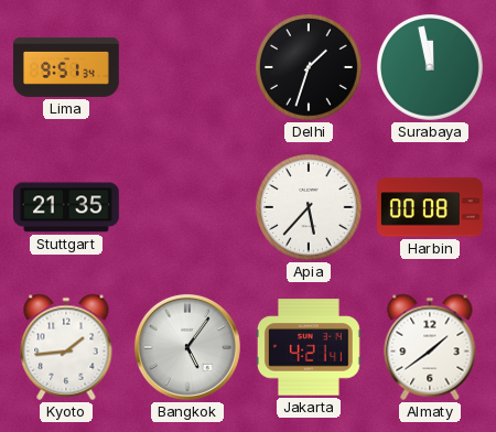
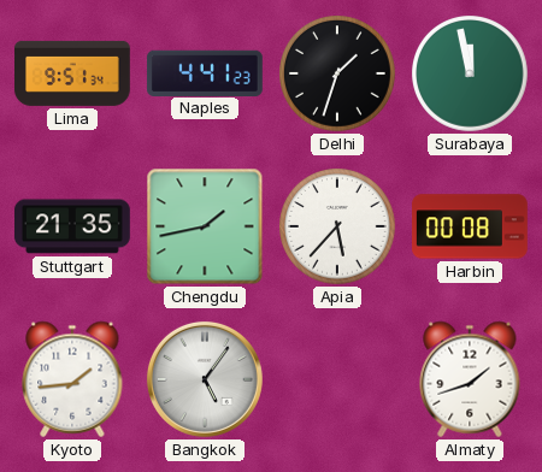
Naples: none -> 4:41
Chengdu: none -> 1:43
Jakarta: 4:21 -> none
Almaty: 1:39 -> 1:42
